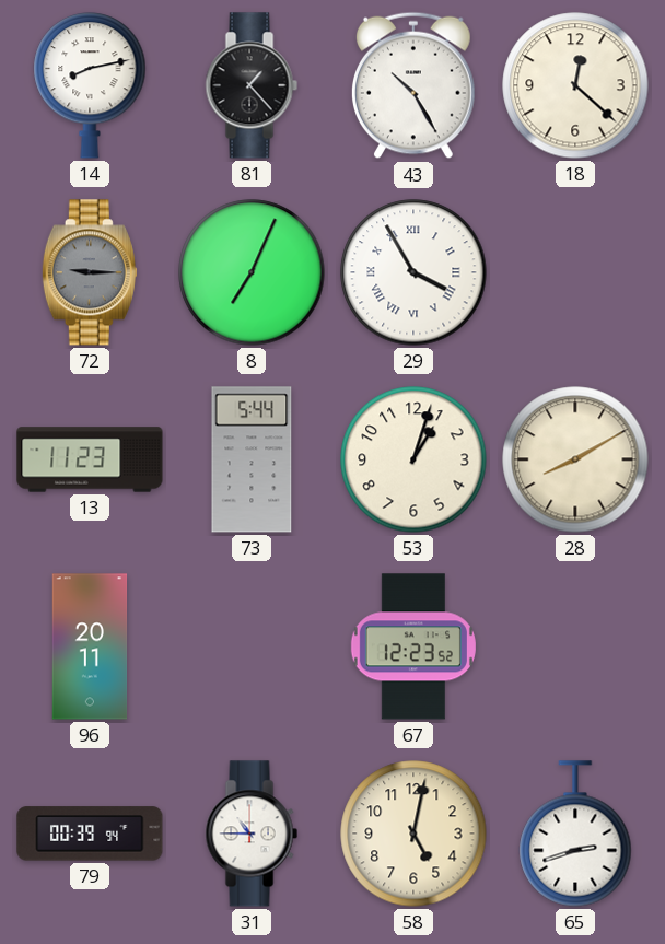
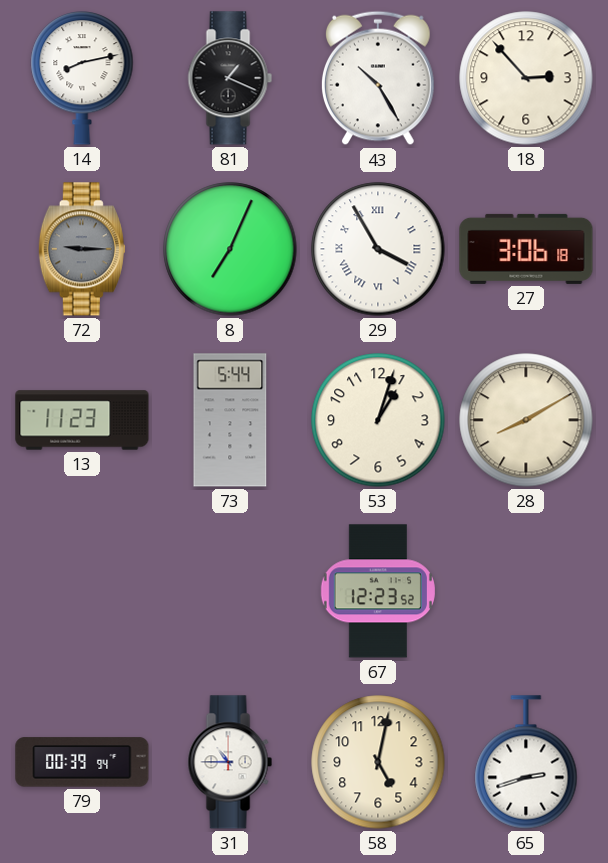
81: 1:23 -> 1:19
18: 12:22 -> 2:53
27: none -> 3:06
96: 20:11 -> none
